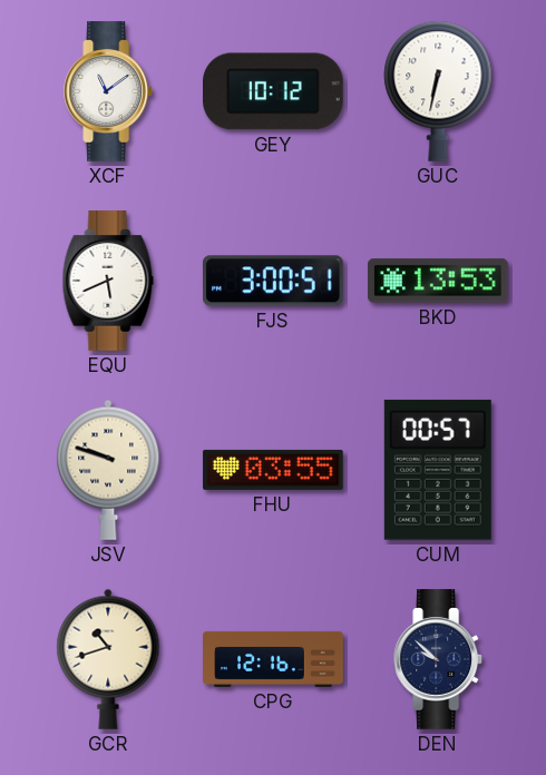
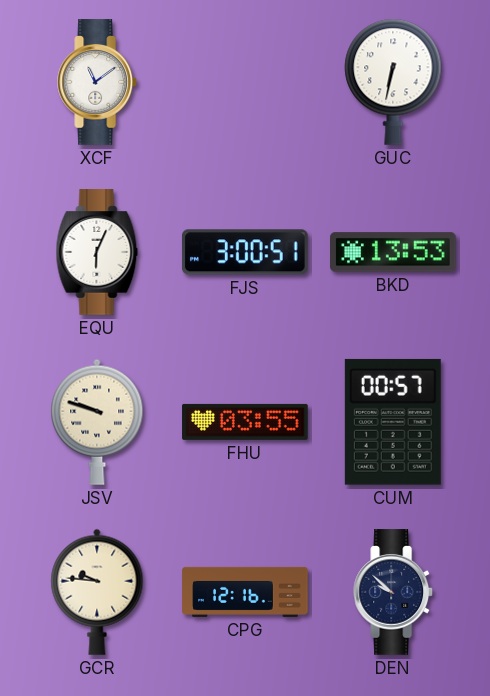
GEY: 10:12 -> none
EQU: 5:41 -> 6:04
GCR: 10:42 -> 9:46
